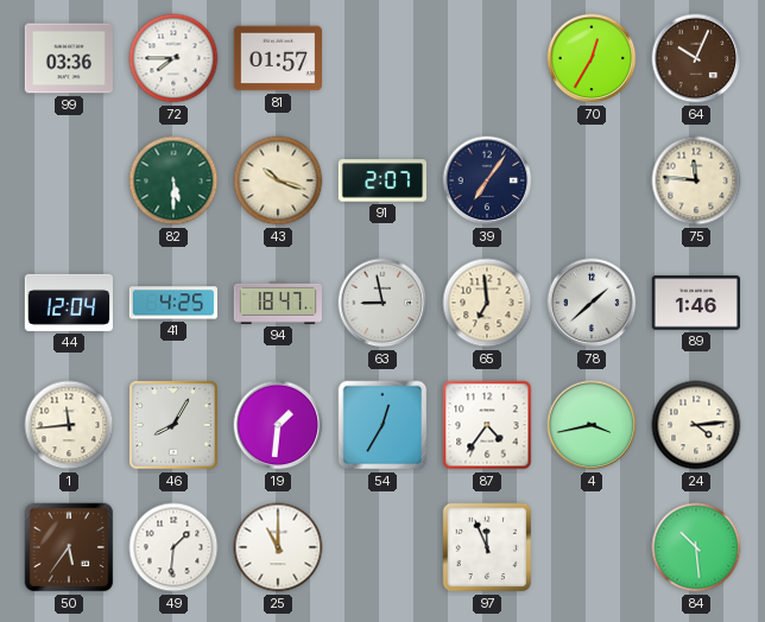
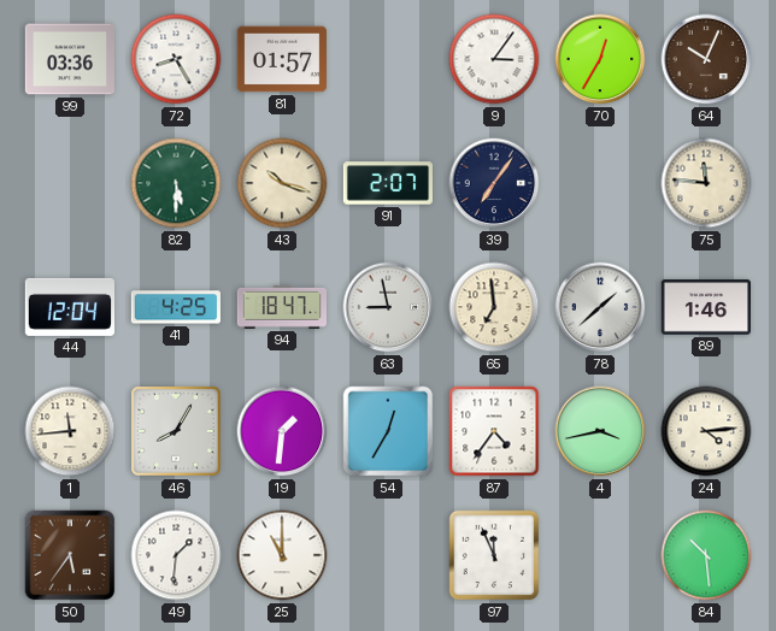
72: 7:45 -> 8:25
9: none -> 3:06
